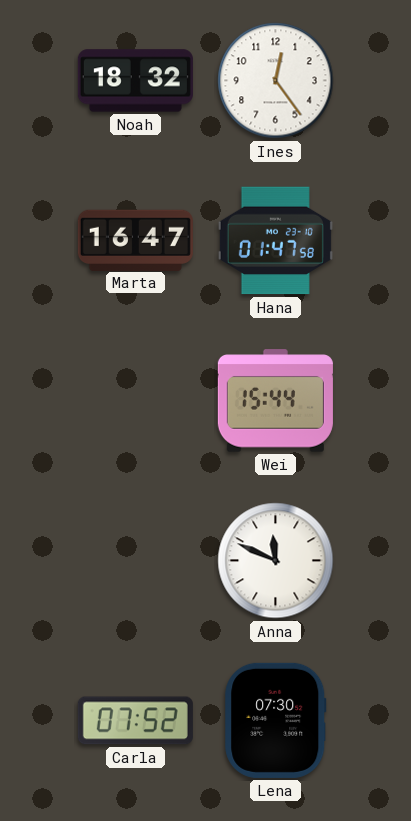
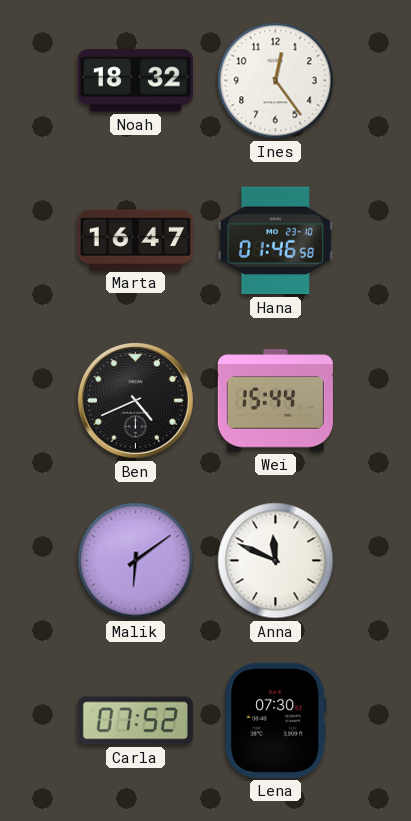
Hana: 01:47 -> 01:46
Ben: none -> 4:41
Malik: none -> 6:09
